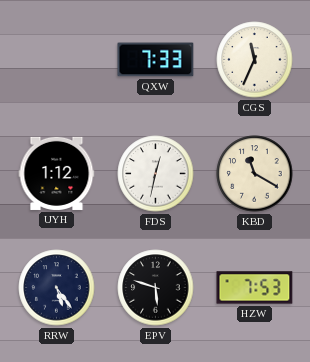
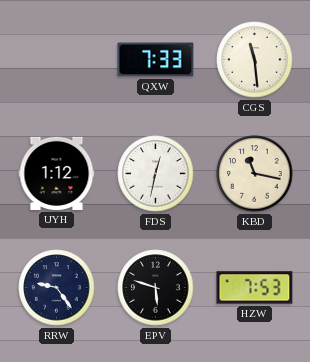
CGS: 11:34 -> 11:29
KBD: 11:20 -> 11:17
RRW: 5:24 -> 9:24
